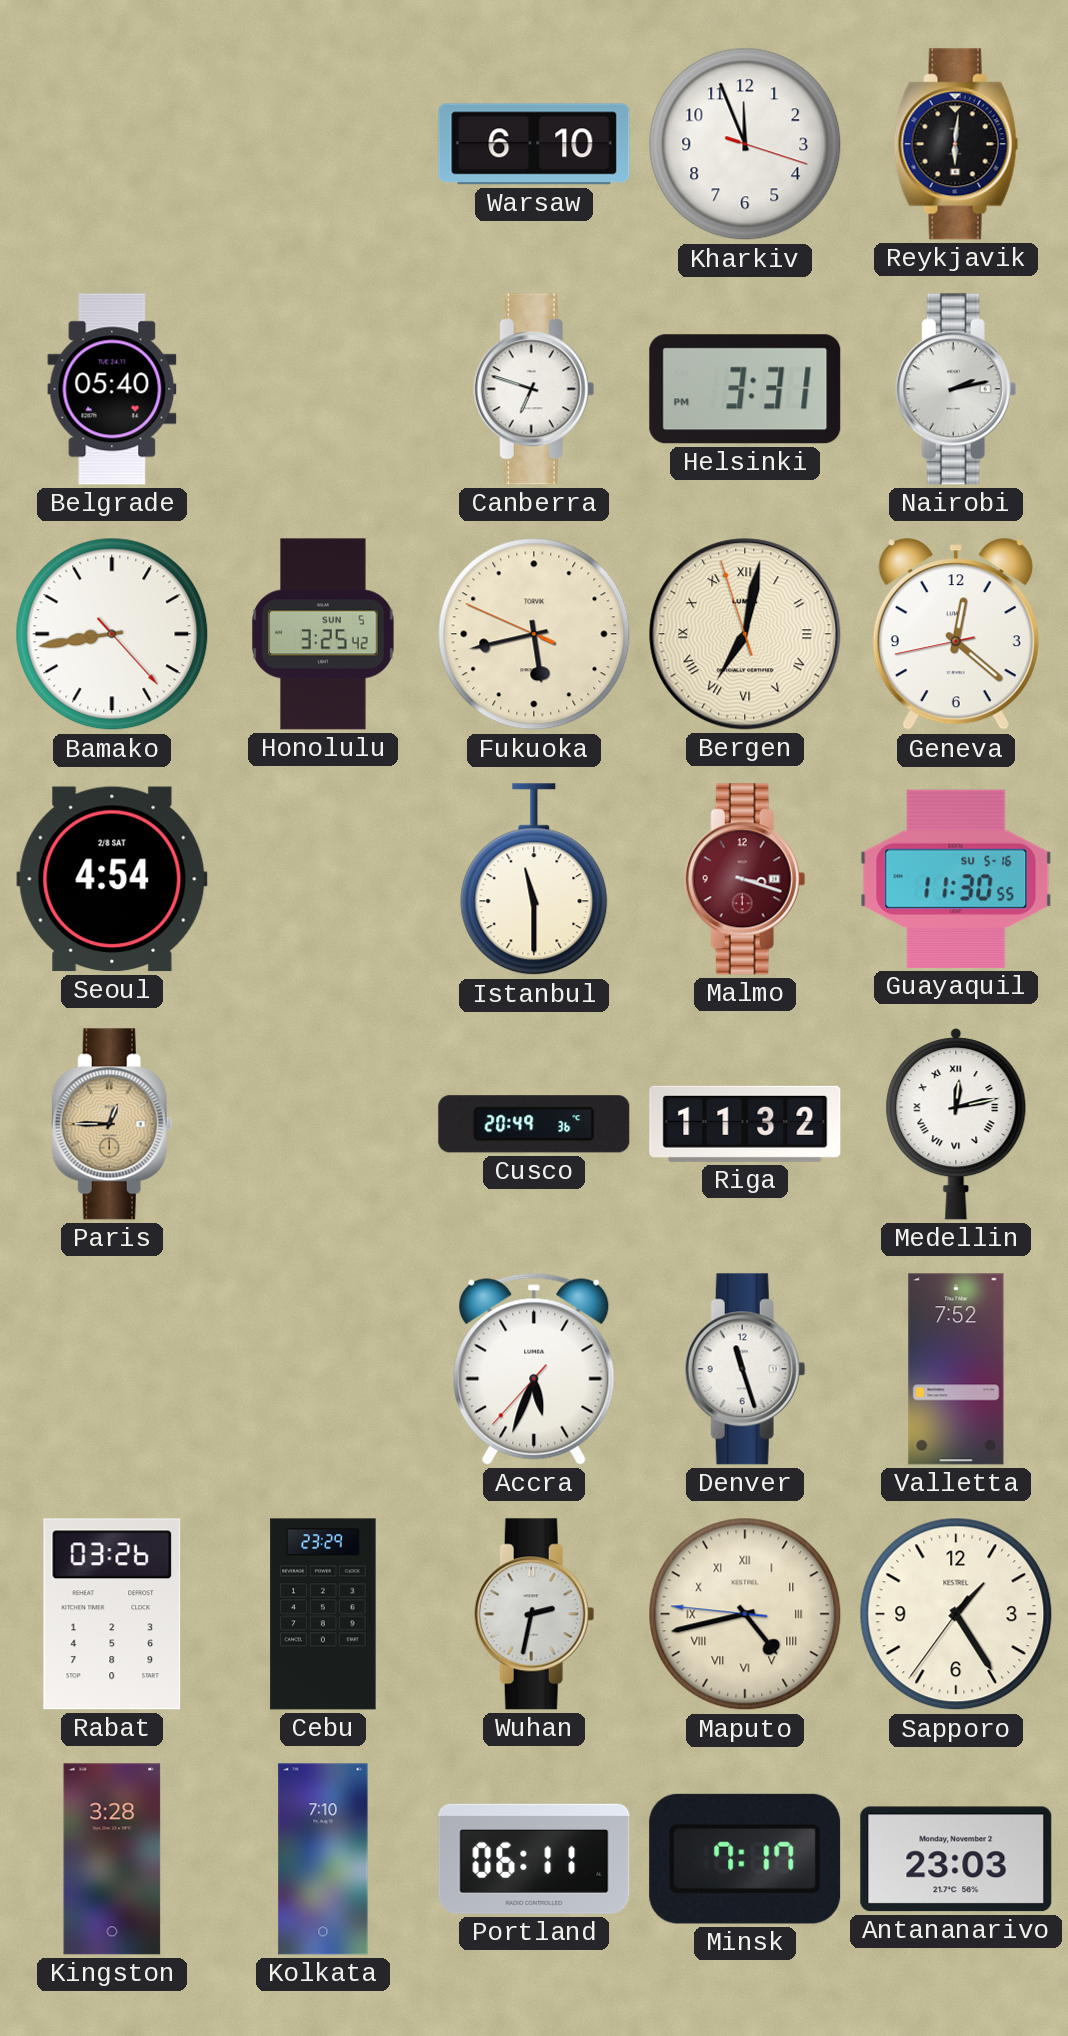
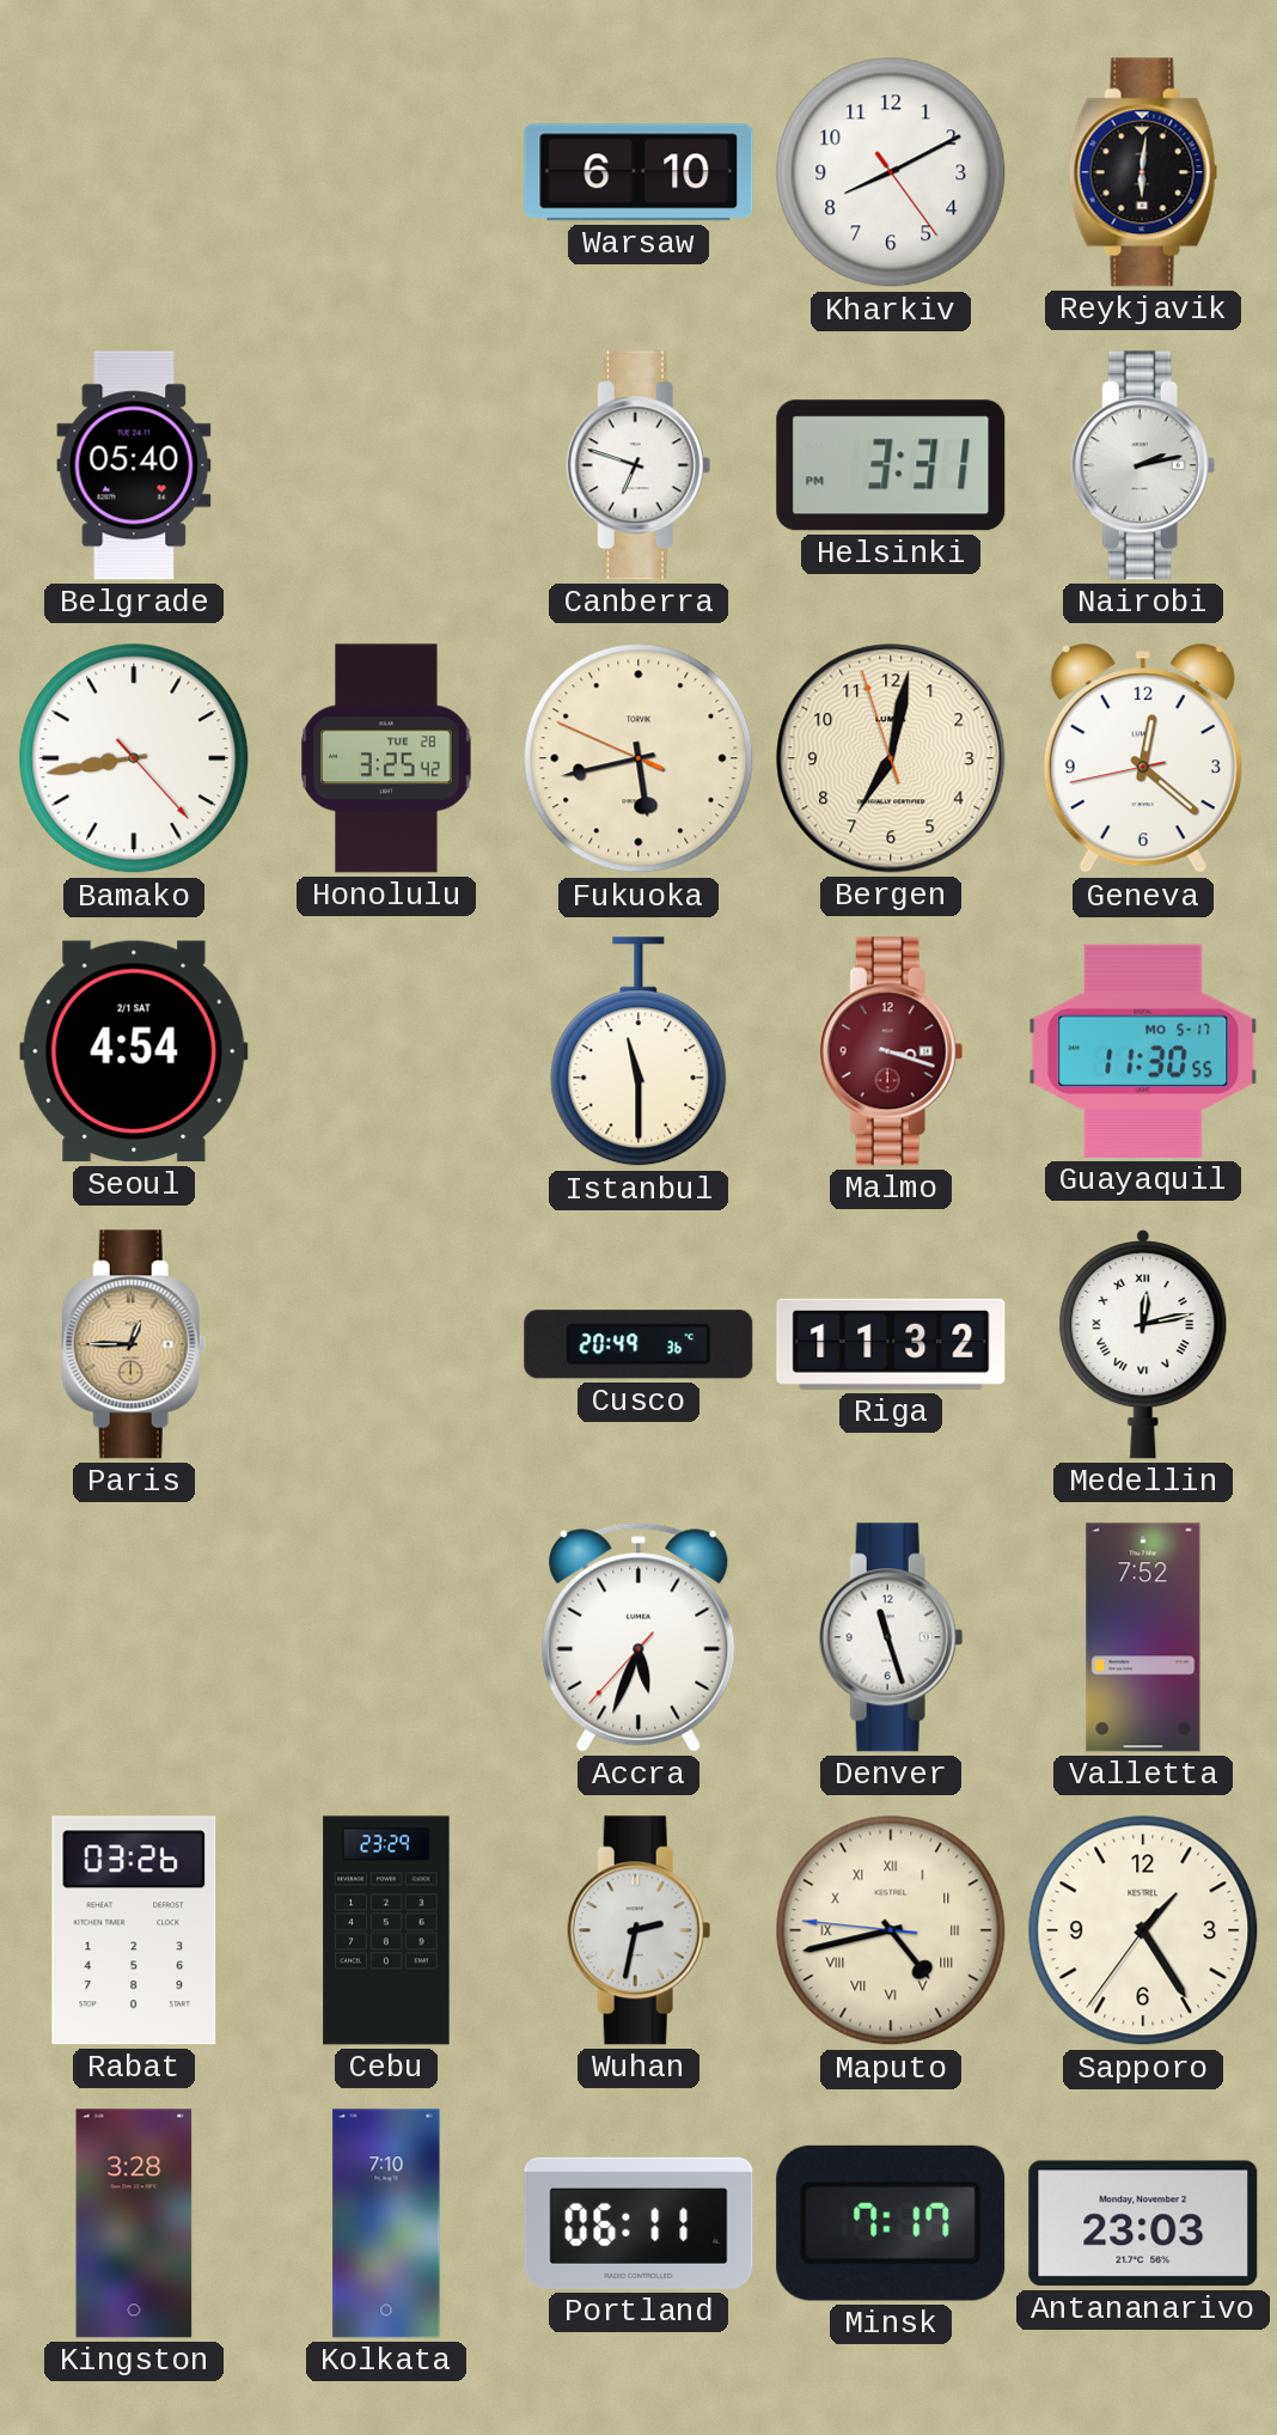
Kharkiv: 11:56 -> 8:10
Honolulu date: SUN 5 -> TUE 28
Bergen numerals: Roman -> Arabic
Seoul date: 2/8 SAT -> 2/1 SAT
Guayaquil date: SU 5-16 -> MO 5-17
